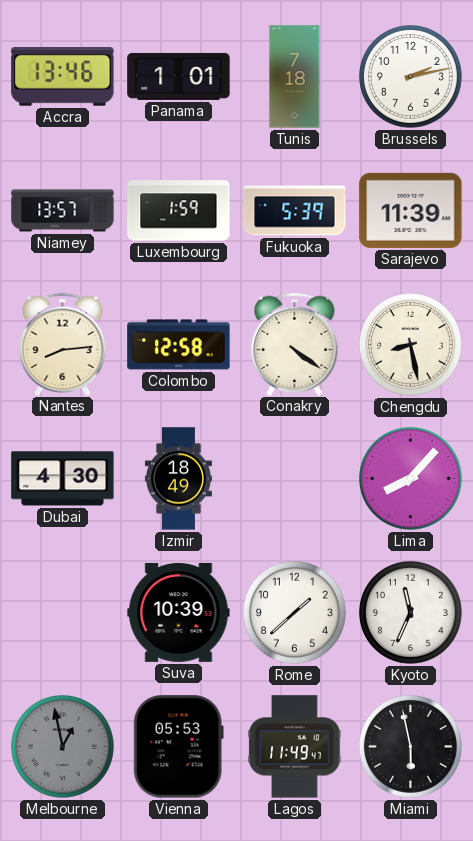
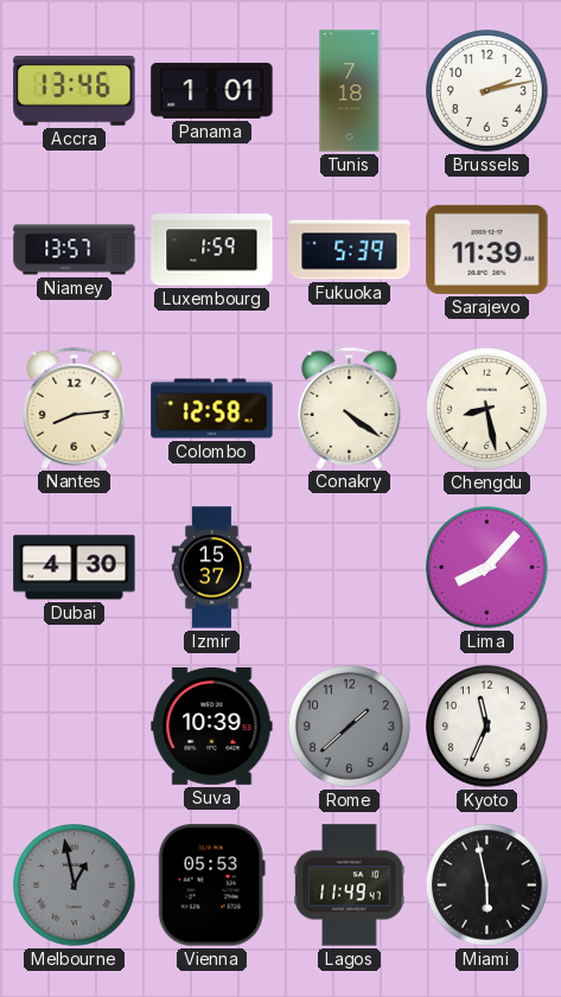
Izmir: 18:49 -> 15:37
Rome dial: white -> grey
